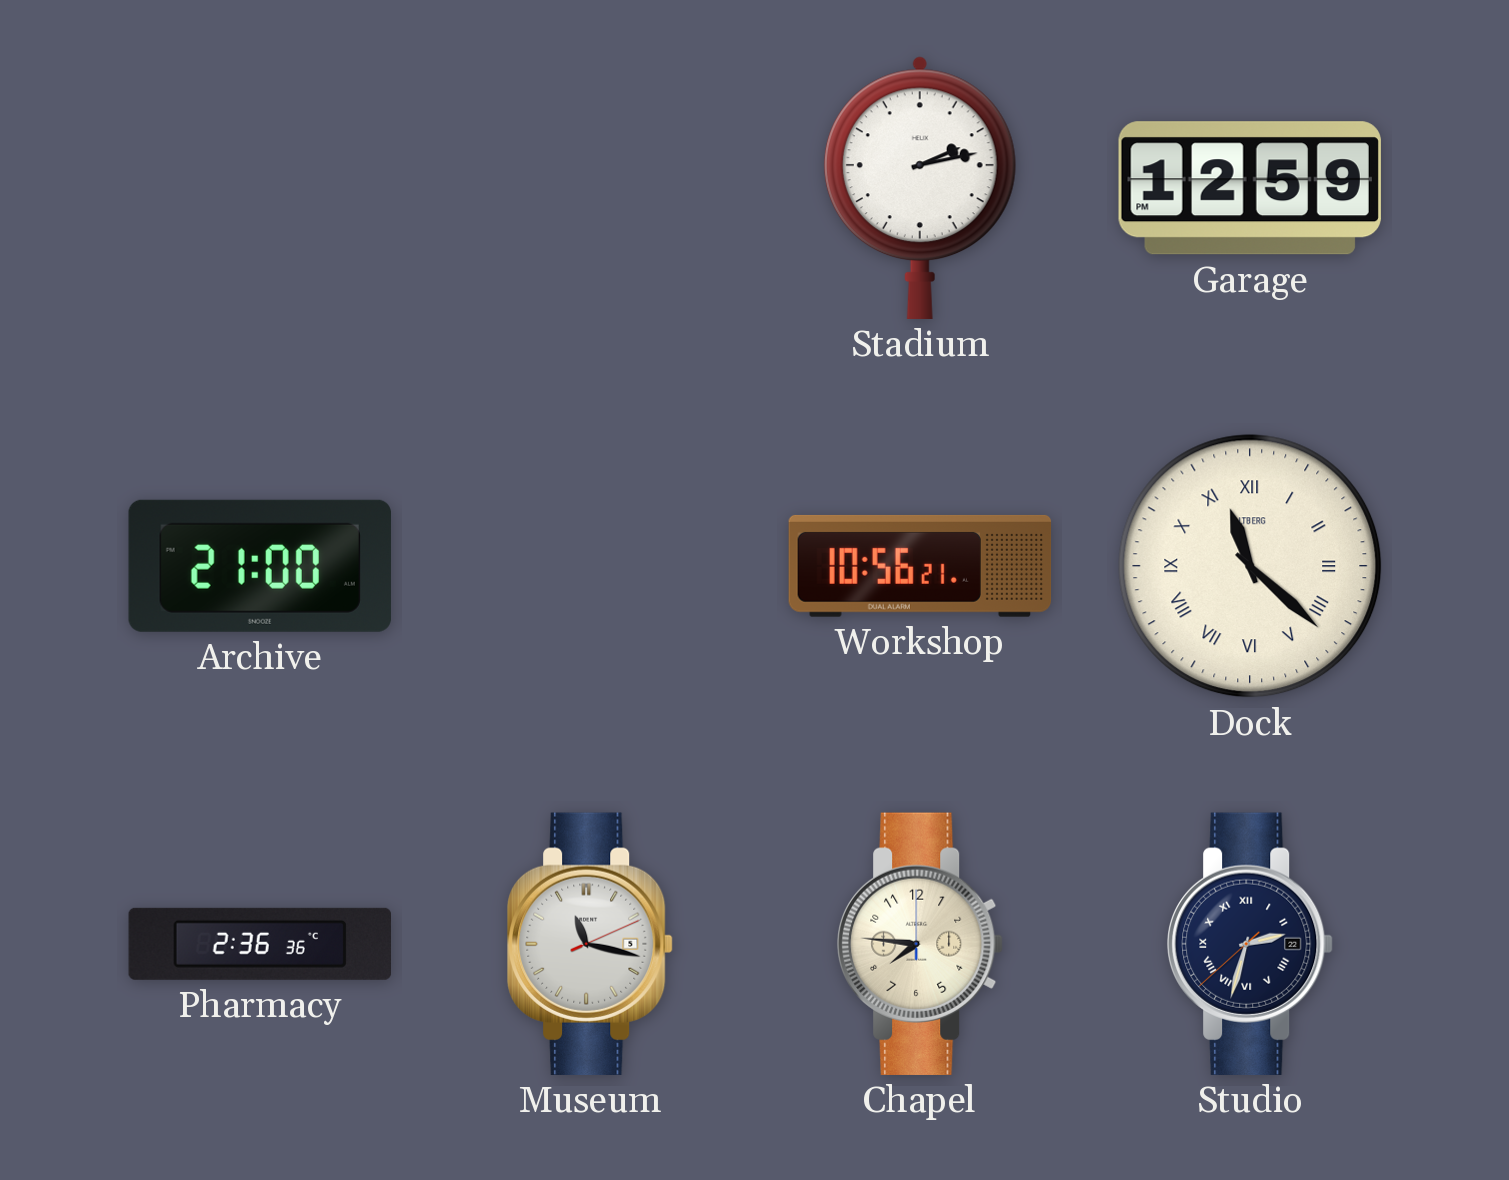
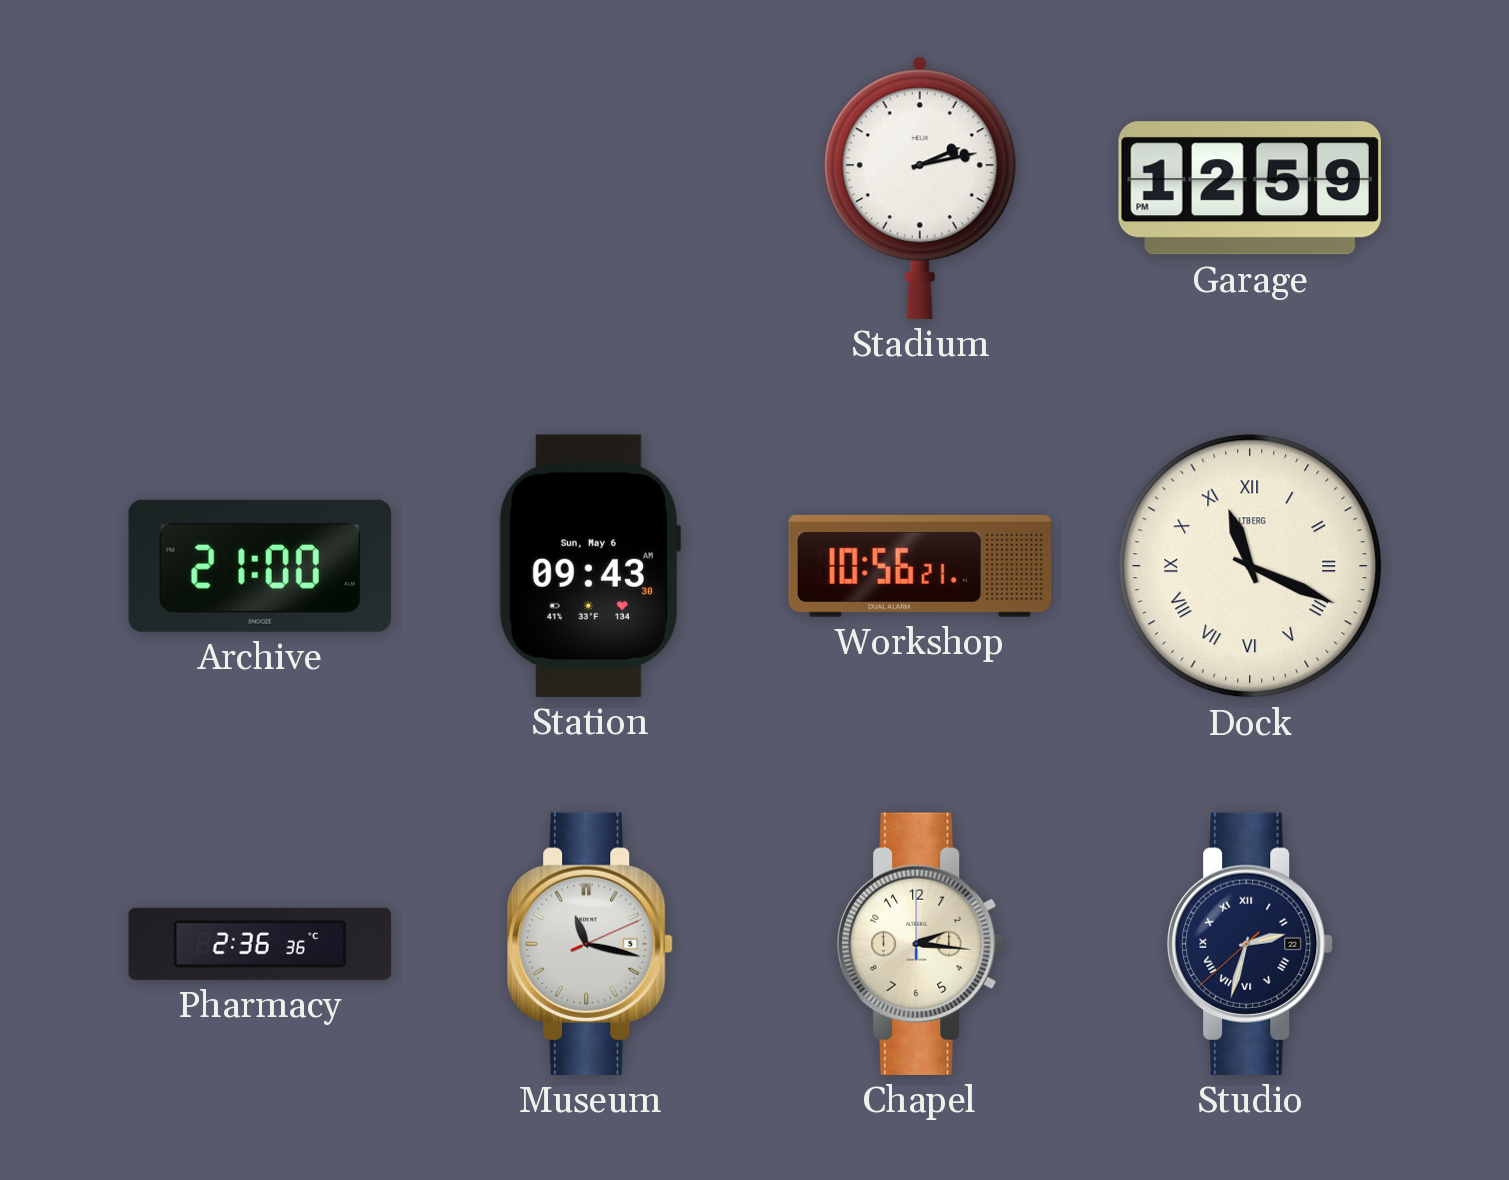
Station: none -> 09:43
Dock: 11:22 -> 11:19
Chapel: 7:46 -> 2:16
